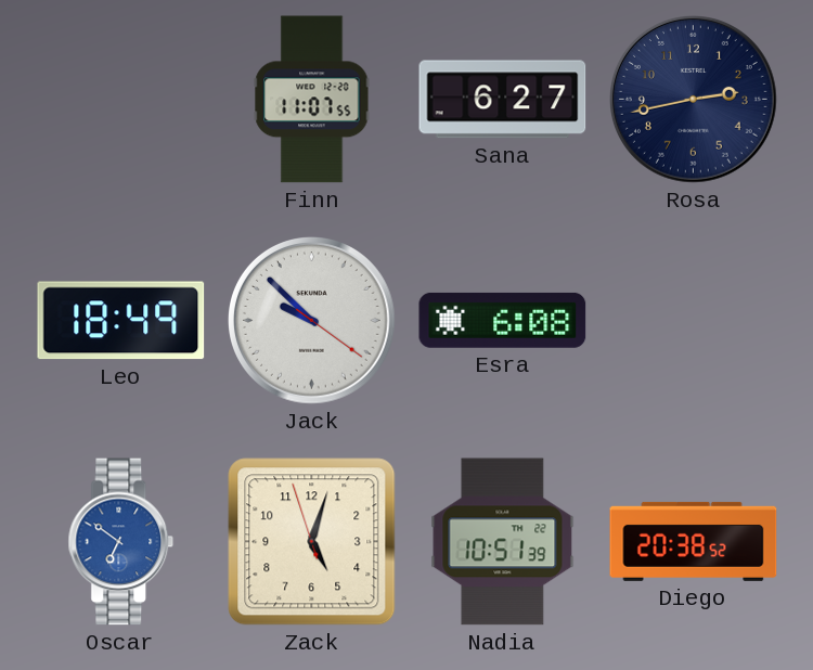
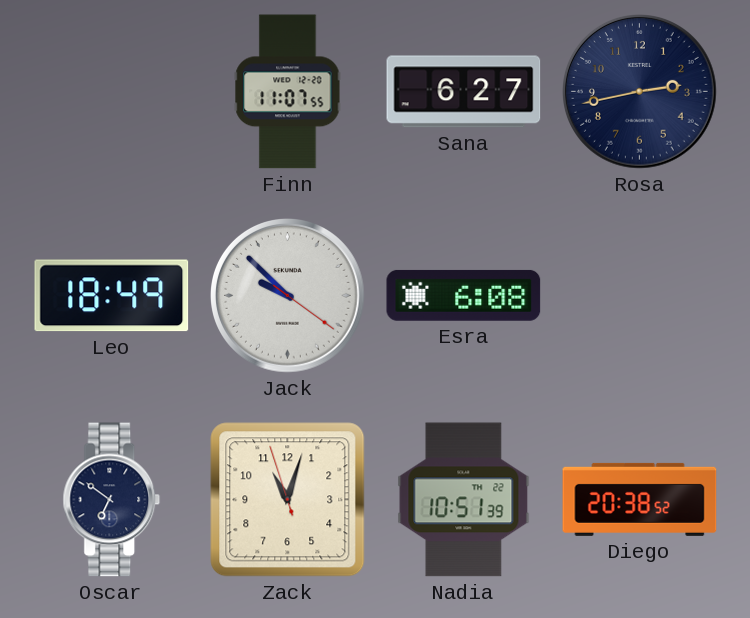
Oscar dial: blue -> navy
Zack: 5:02 -> 11:02
